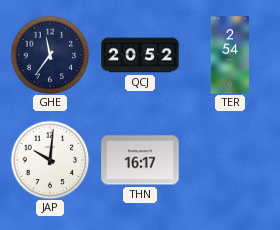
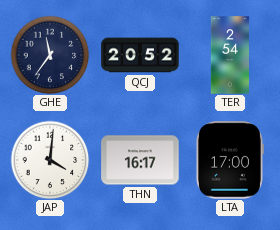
JAP: 10:01 -> 4:01
LTA: none -> 17:00
